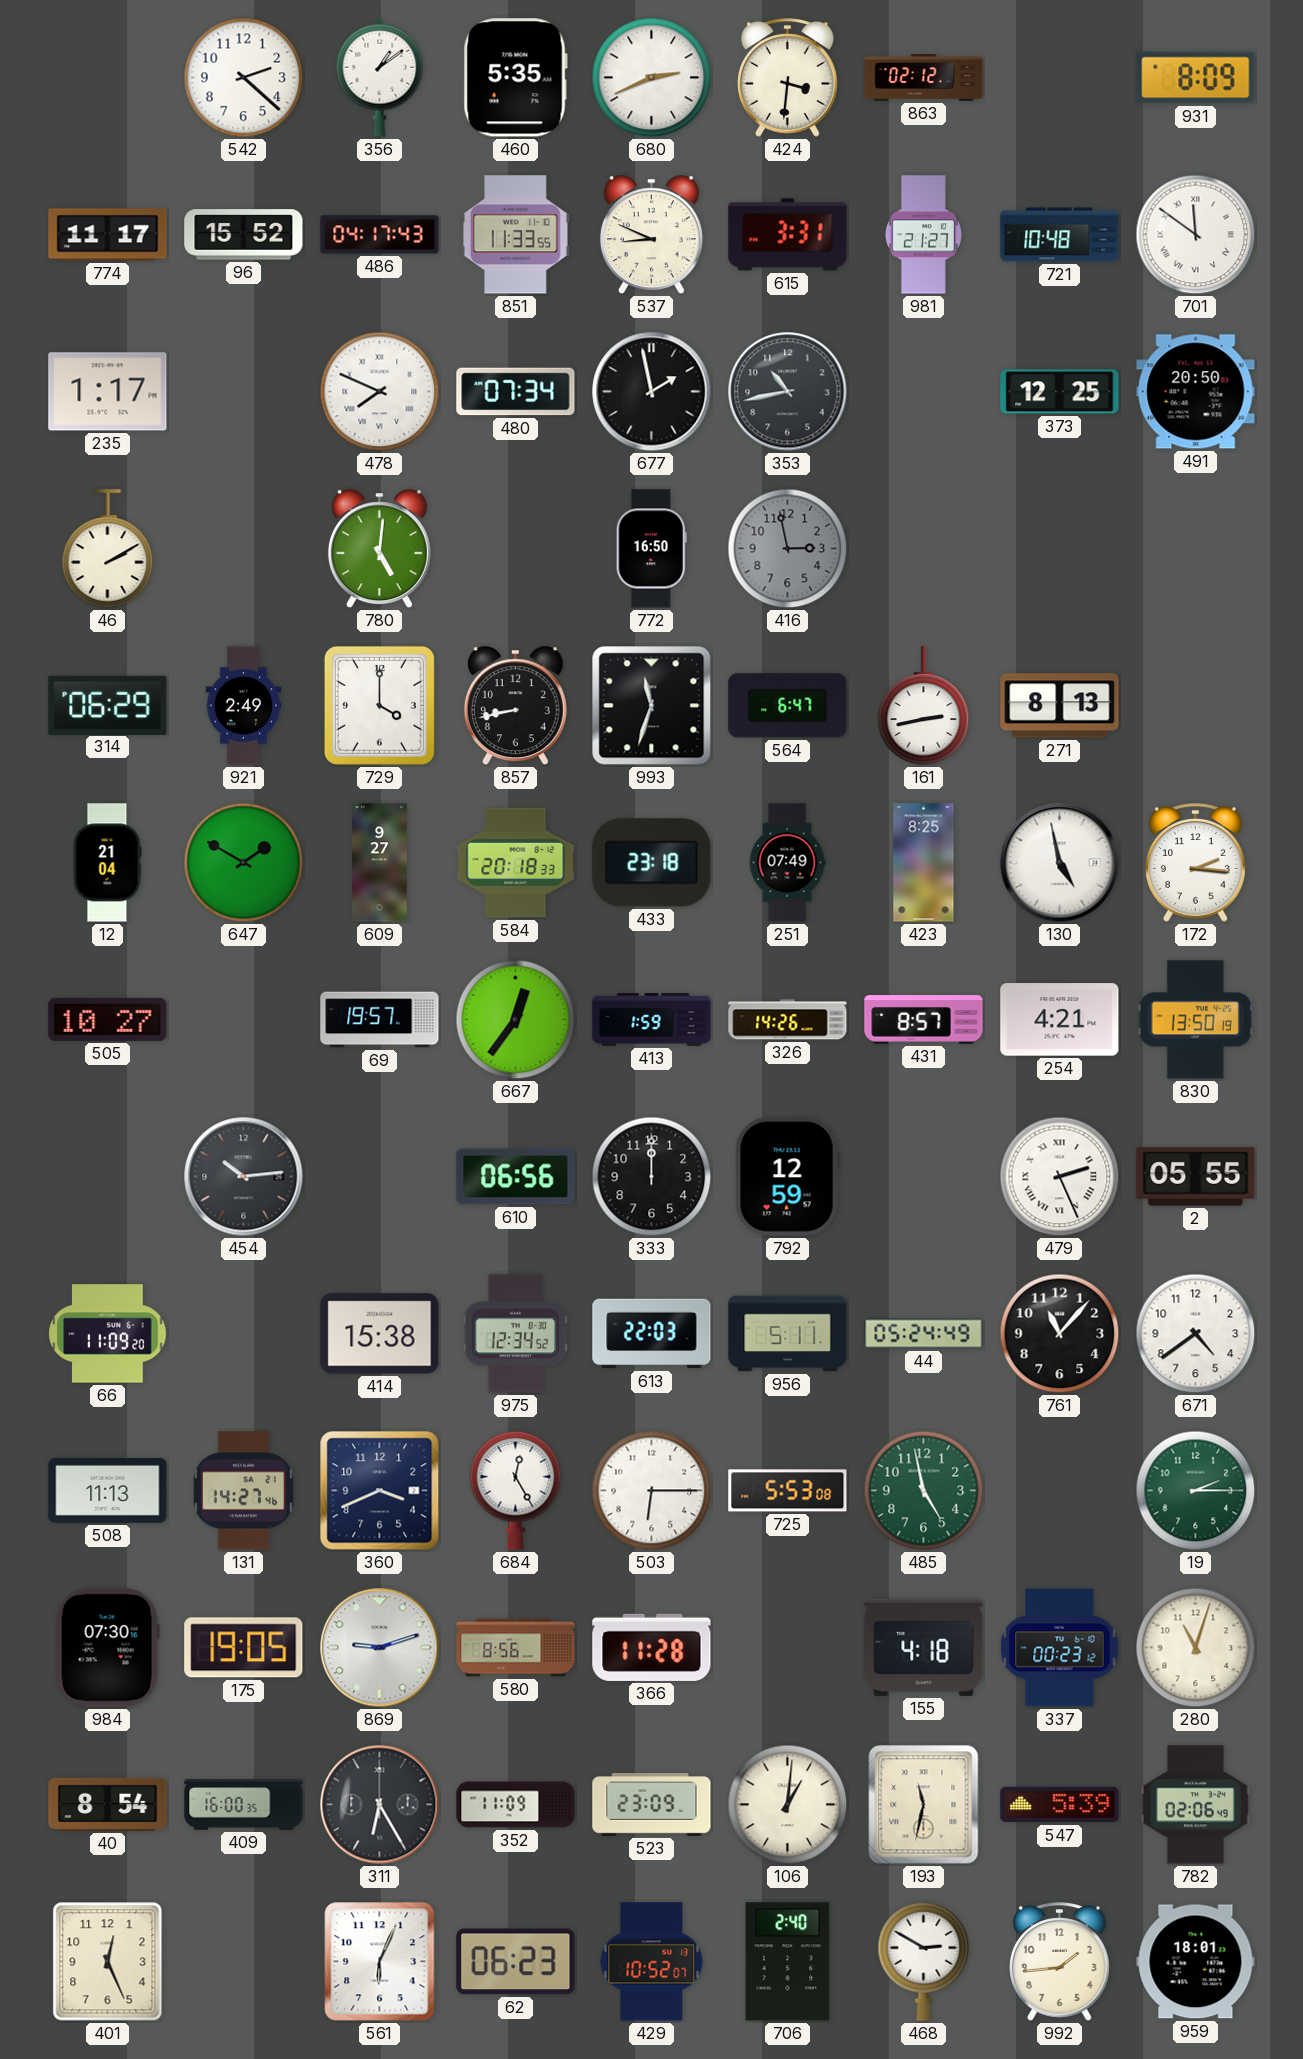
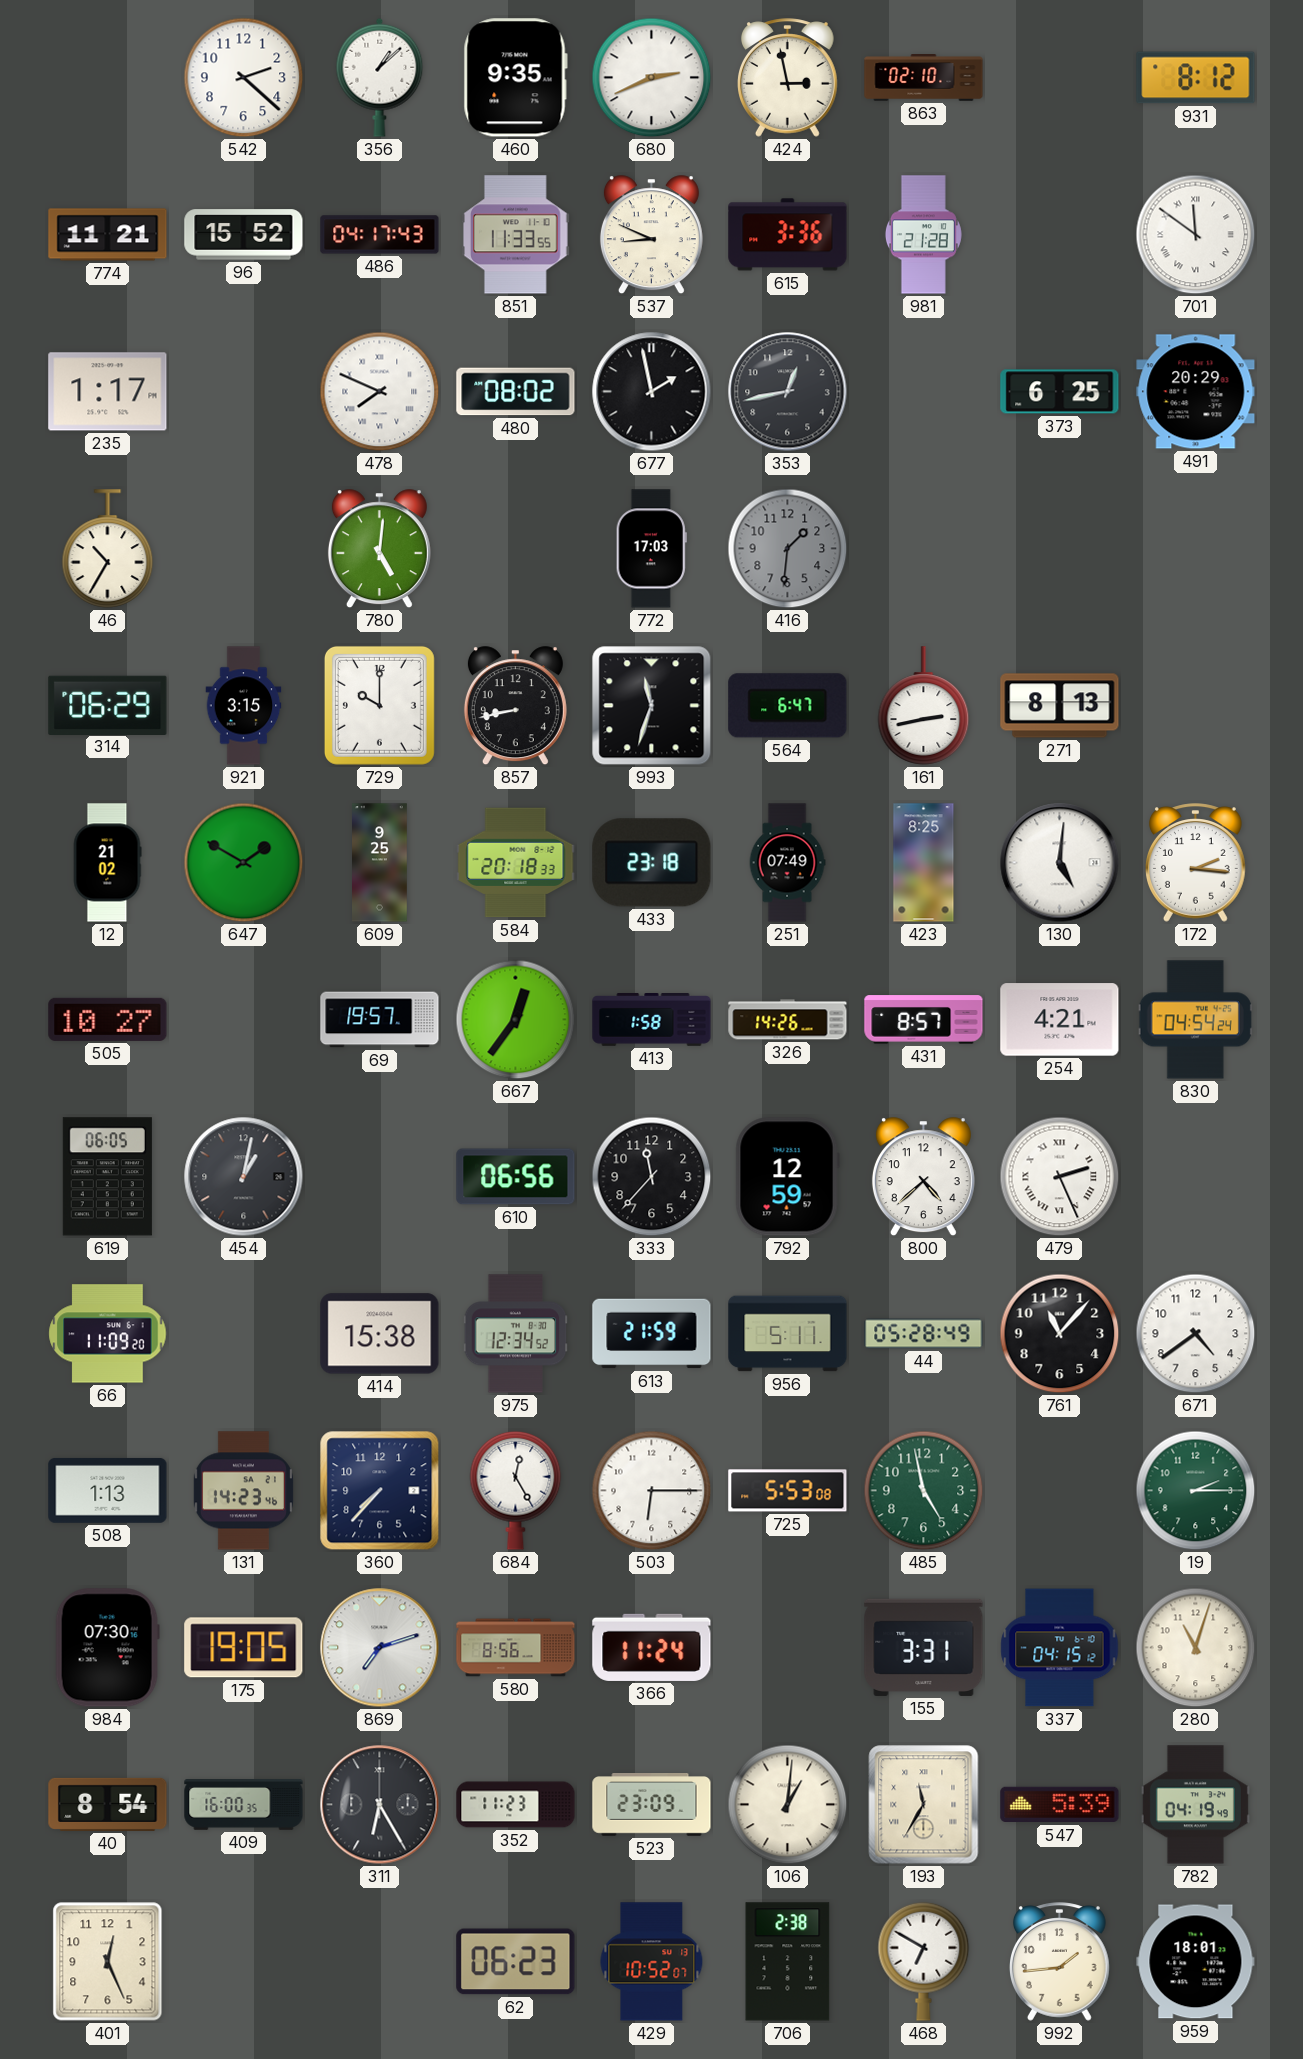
356: 1:09 -> 1:08
460: 5:35 -> 9:35
424: 3:31 -> 2:58
863: 02:12 -> 02:10
931: 8:09 -> 8:12
774: 11:17 -> 11:21
615: 3:31 -> 3:36
981: 21:27 -> 21:28
721: 10:48 -> none
480: 07:34 -> 08:02
353: 10:43 -> 12:43
373: 12:25 -> 6:25
491: 20:50 -> 20:29
46: 2:10 -> 10:35
772: 16:50 -> 17:03
416: 2:58 -> 1:31
921: 2:49 -> 3:15
729: 4:00 -> 10:00
12: 21:04 -> 21:02
609: 9:27 -> 9:25
130: 4:58 -> 5:01
413: 1:59 -> 1:58
830: 13:50 -> 04:54
619: none -> 06:05
454: 10:14 -> 1:02
333: 12:00 -> 11:37
800: none -> 4:38
2: 05:55 -> none
613: 22:03 -> 21:59
44: 05:24 -> 05:28
508: 11:13 -> 1:13
131: 14:27 -> 14:23
360: 3:41 -> 7:37
869: 9:12 -> 7:12
366: 11:28 -> 11:24
155: 4:18 -> 3:31
337: 00:23 -> 04:15
352: 11:09 -> 11:23
193: 11:32 -> 11:35
782: 02:06 -> 04:19
561: 6:04 -> none
706: 2:40 -> 2:38
468: 2:50 -> 6:50
